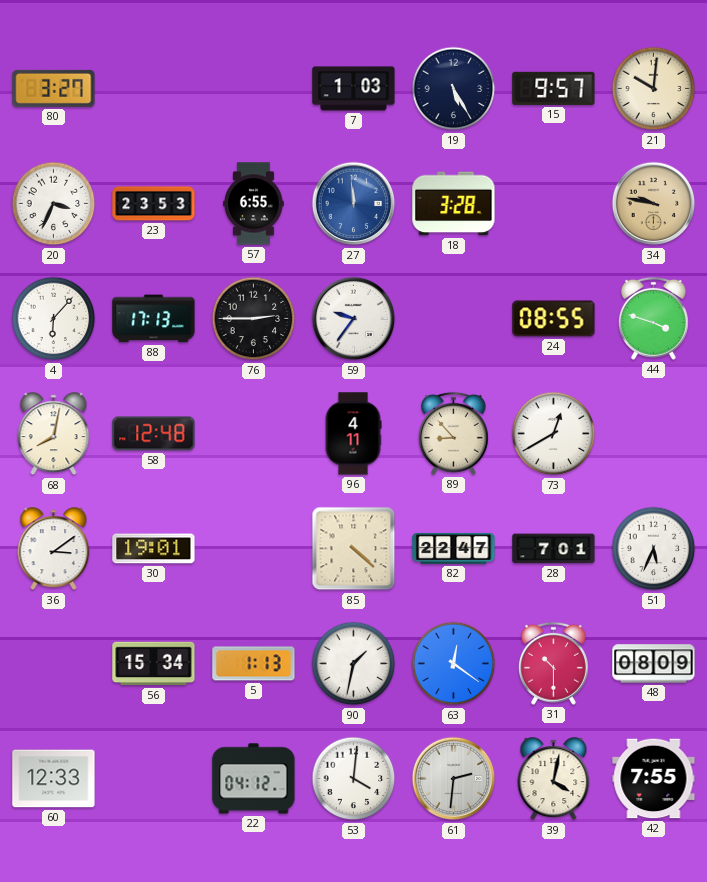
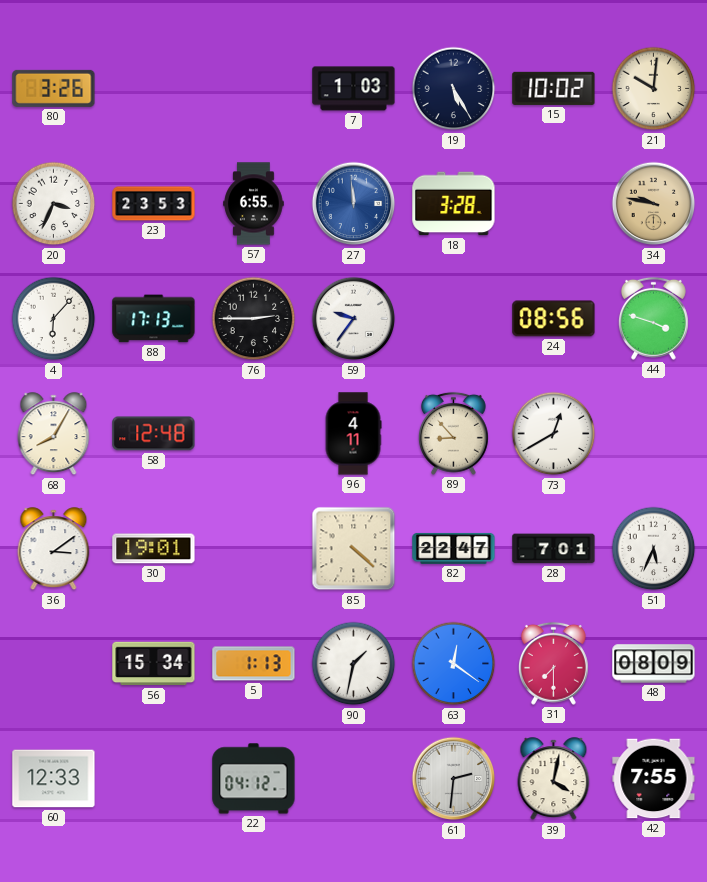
80: 3:27 -> 3:26
15: 9:57 -> 10:02
24: 08:55 -> 08:56
68: 8:02 -> 8:05
31: 10:30 -> 7:30
53: 4:01 -> none
